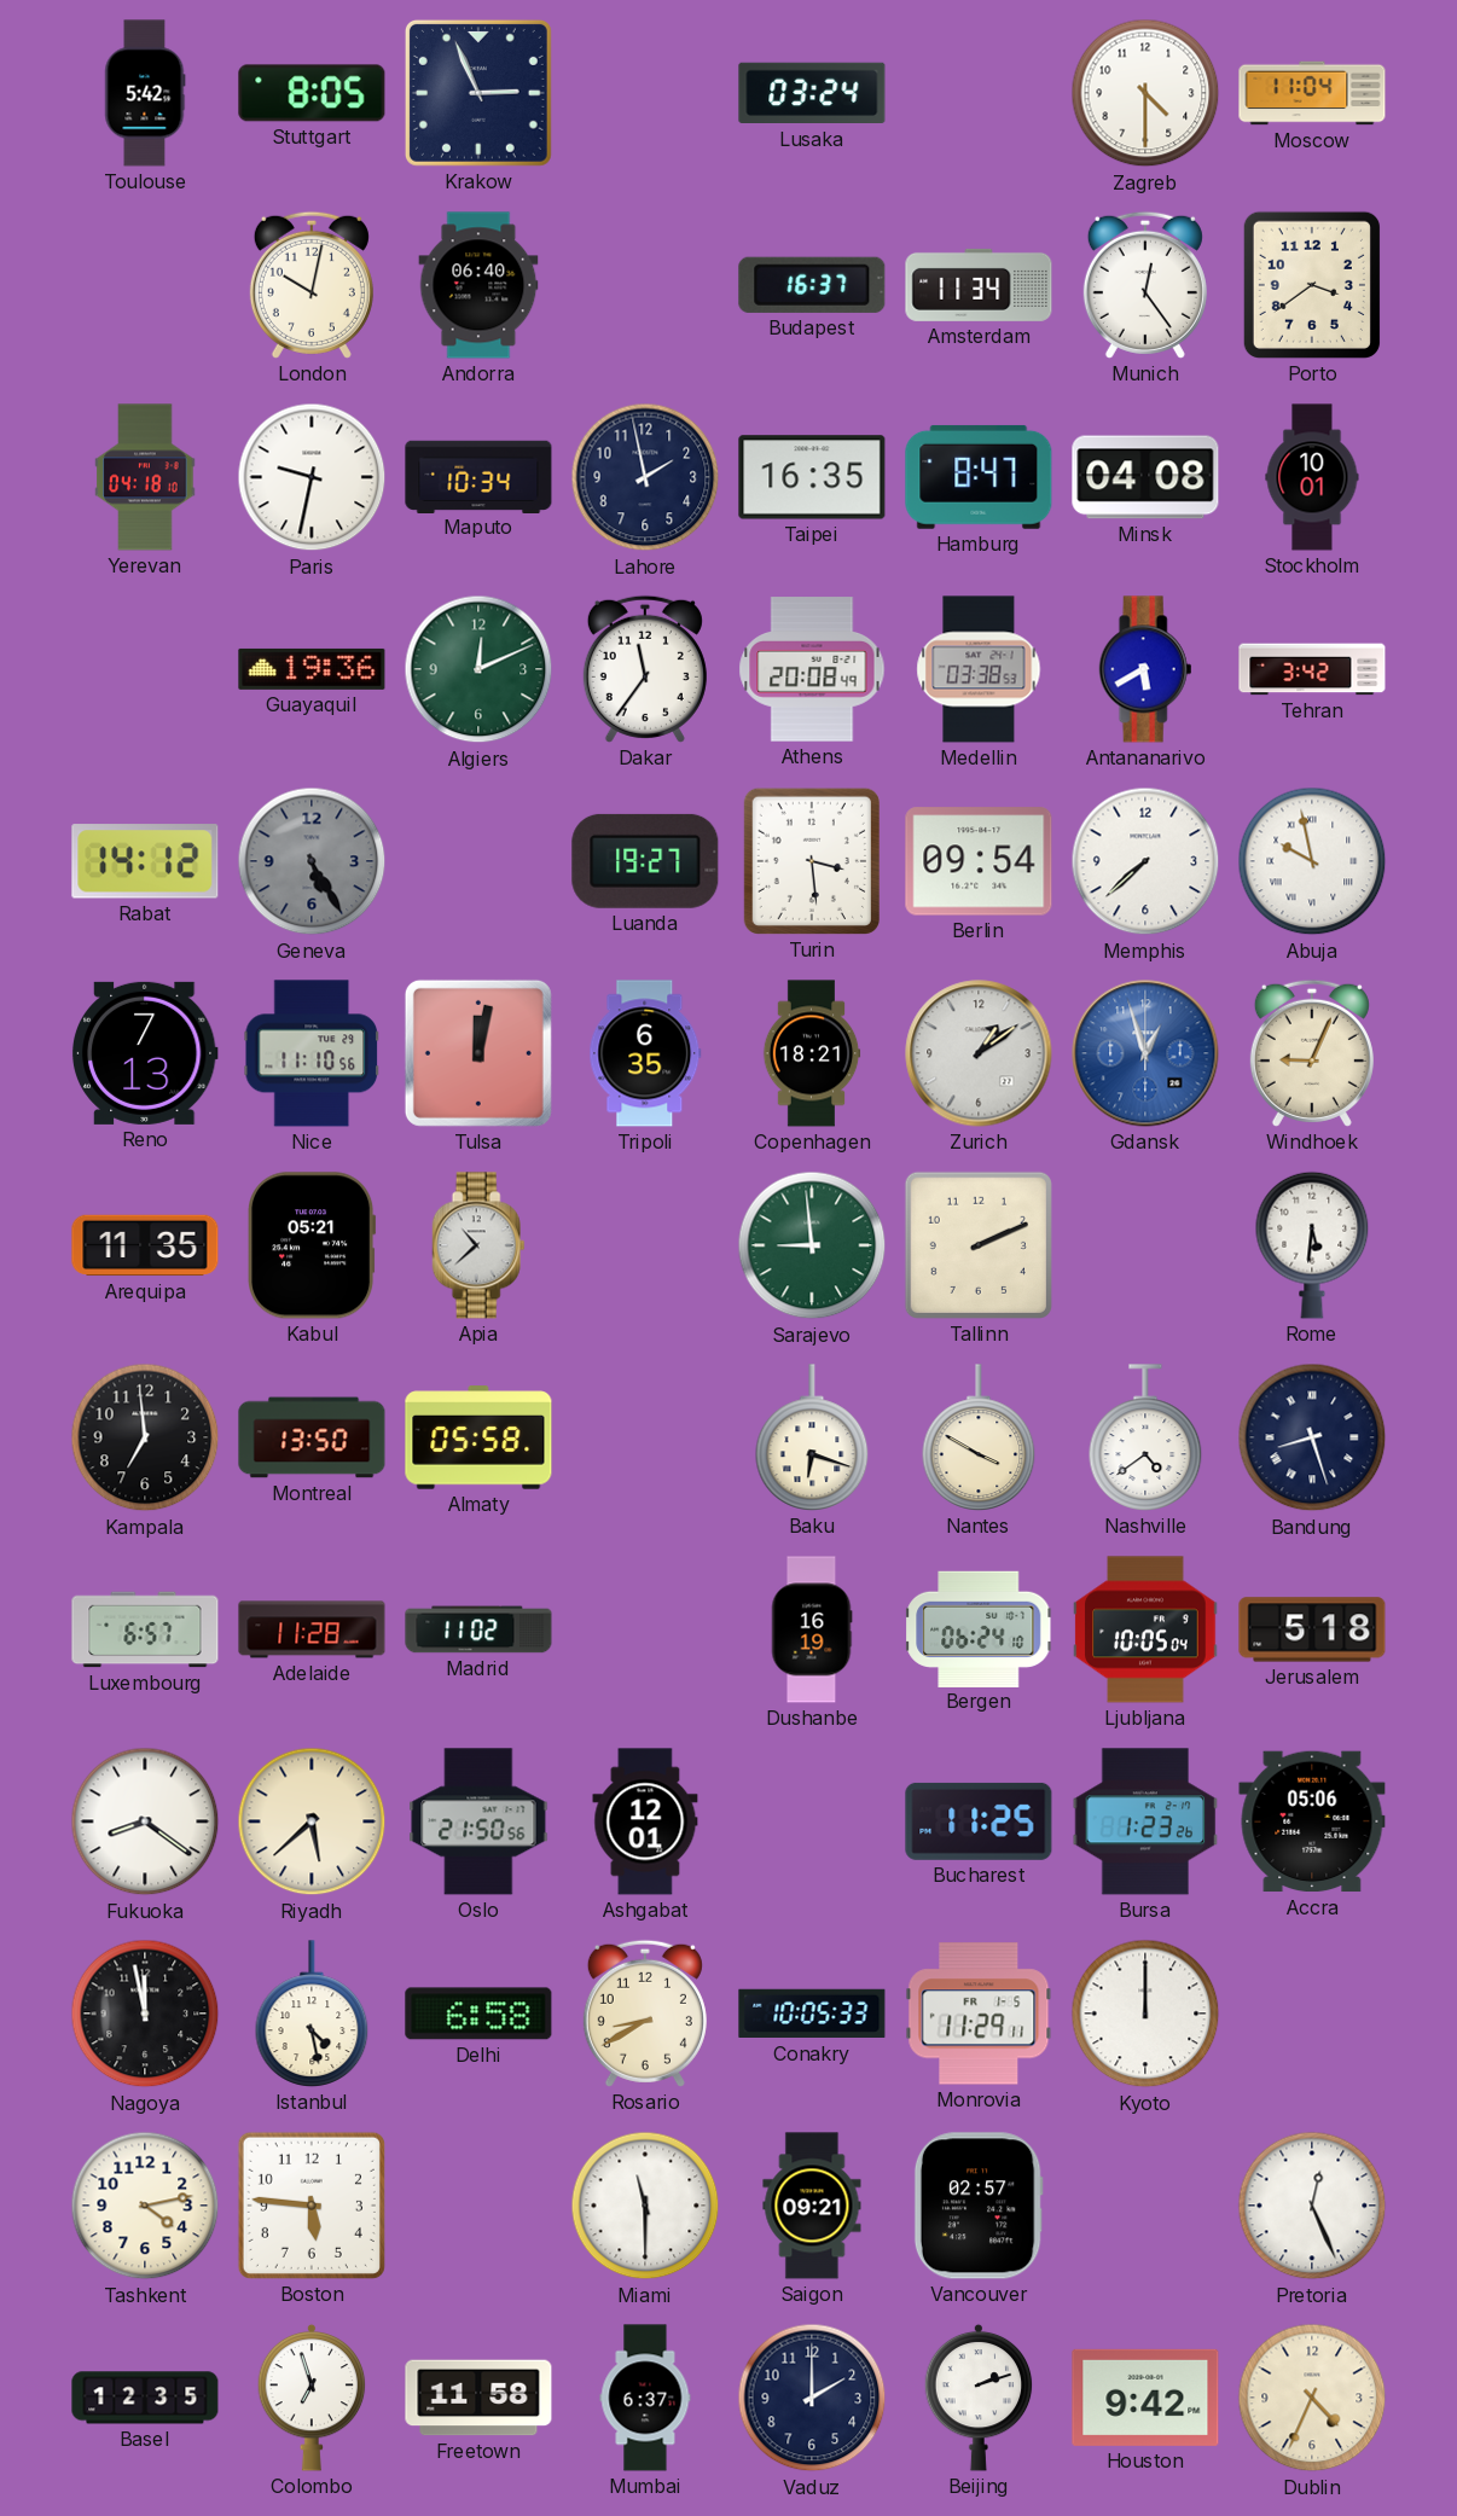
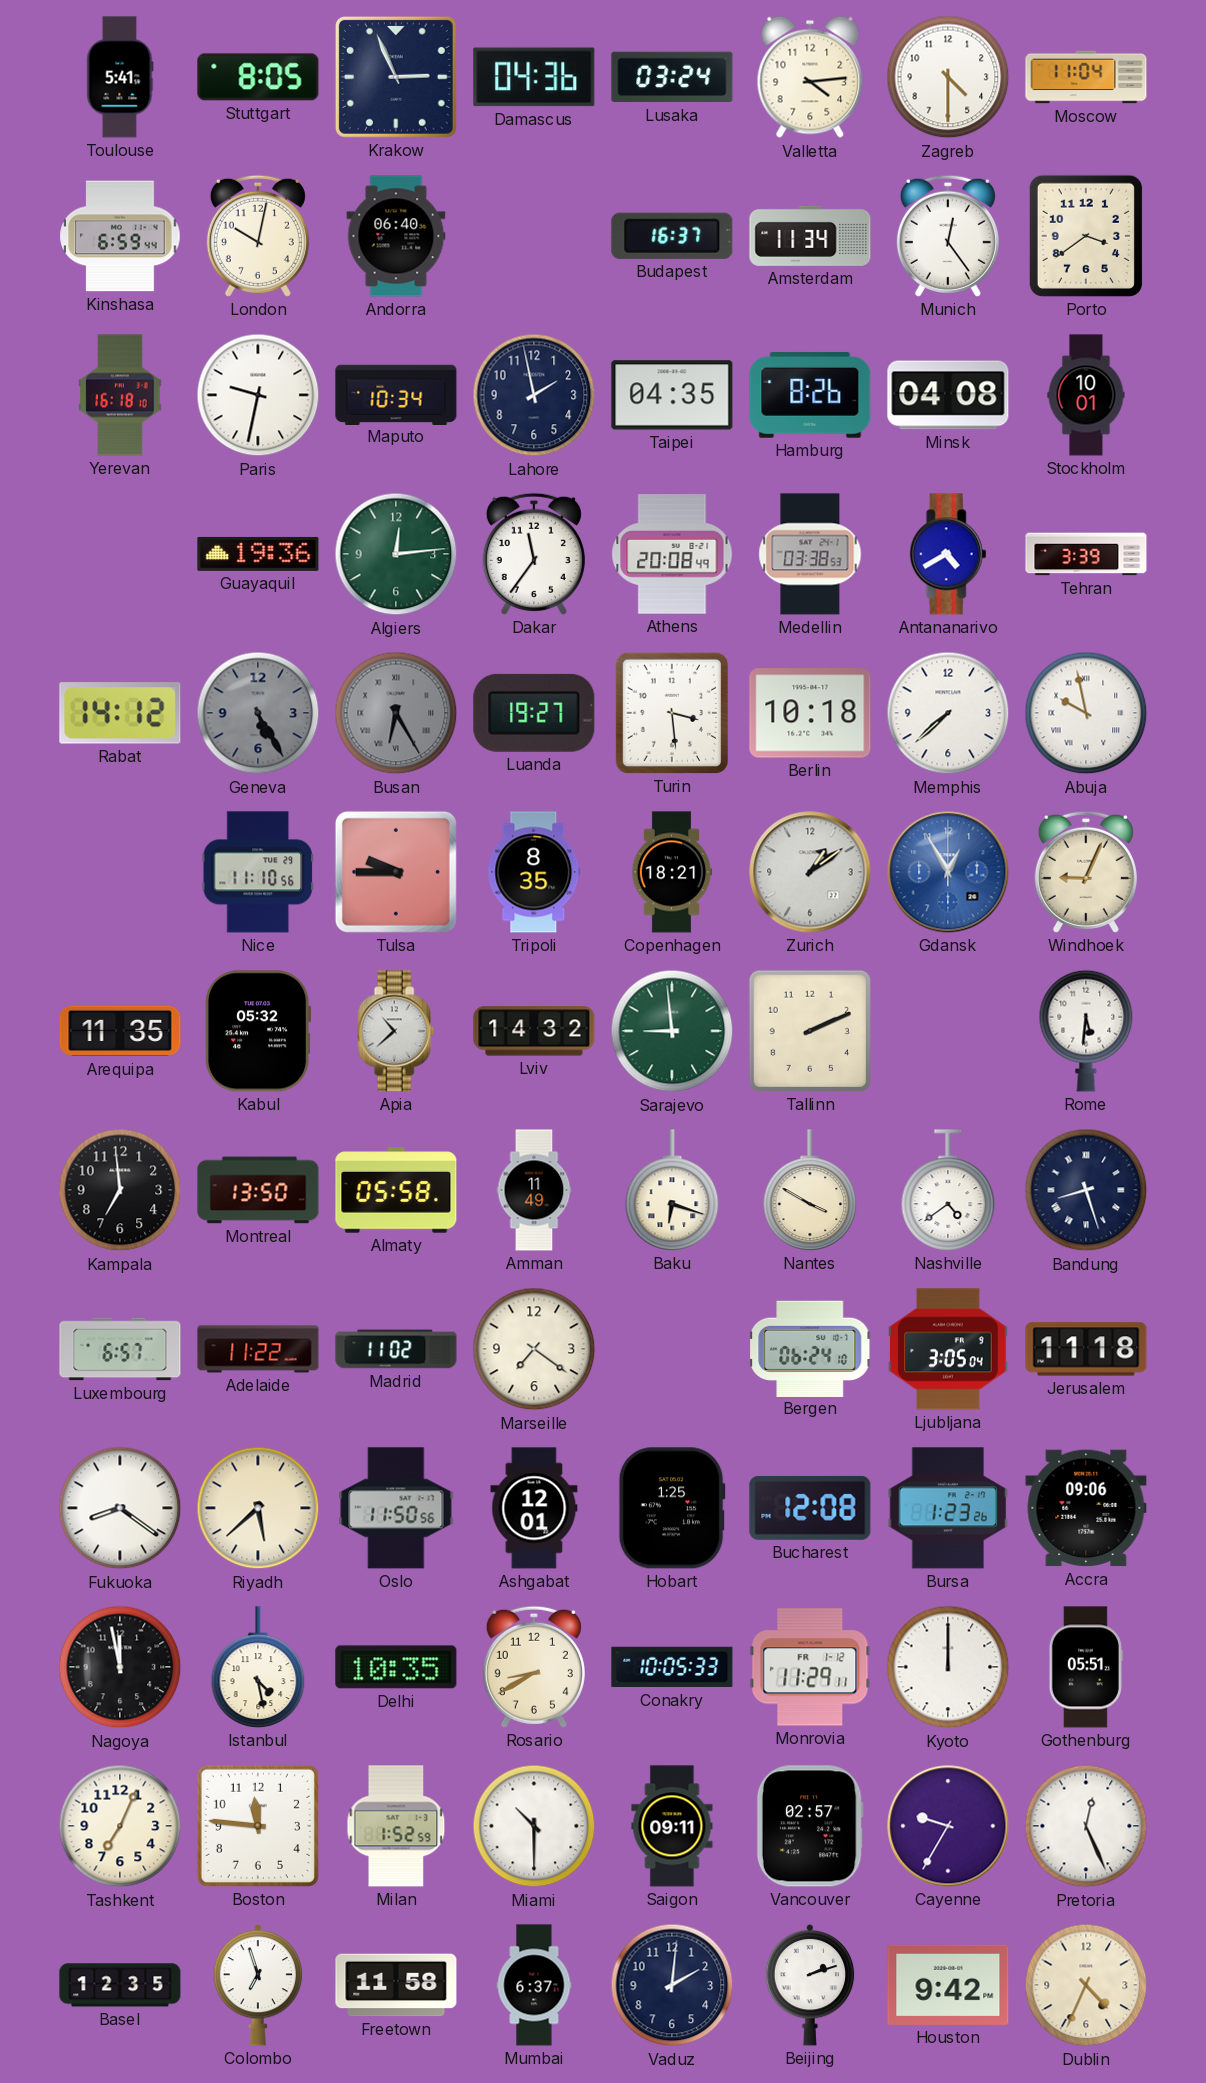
Toulouse: 5:42 -> 5:41
Damascus: none -> 04:36
Valletta: none -> 4:14
Kinshasa: none -> 6:59
Yerevan: 04:18 -> 16:18
Taipei: 16:35 -> 04:35
Hamburg: 8:47 -> 8:26
Algiers: 12:11 -> 12:14
Antananarivo: 5:40 -> 4:40
Tehran: 3:42 -> 3:39
Busan: none -> 6:25
Berlin: 09:54 -> 10:18
Reno: 7:13 -> none
Tulsa: 12:02 -> 9:45
Tripoli: 6:35 -> 8:35
Gdansk: 12:57 -> 12:55
Kabul: 05:21 -> 05:32
Lviv: none -> 14:32
Amman: none -> 11:49
Adelaide: 11:28 -> 11:22
Marseille: none -> 7:21
Dushanbe: 16:19 -> none
Ljubljana: 10:05 -> 3:05
Jerusalem: 5:18 -> 11:18
Oslo: 21:50 -> 11:50
Hobart: none -> 1:25
Bucharest: 11:25 -> 12:08
Accra: 05:06 -> 09:06
Delhi: 6:58 -> 10:35
Monrovia date: FR 1-5 -> FR 1-12
Gothenburg: none -> 05:51
Tashkent: 4:13 -> 7:04
Boston: 5:46 -> 11:46
Milan: none -> 1:52
Miami: 11:30 -> 10:30
Saigon: 09:21 -> 09:11
Cayenne: none -> 9:35
Vaduz: 2:00 -> 2:01
